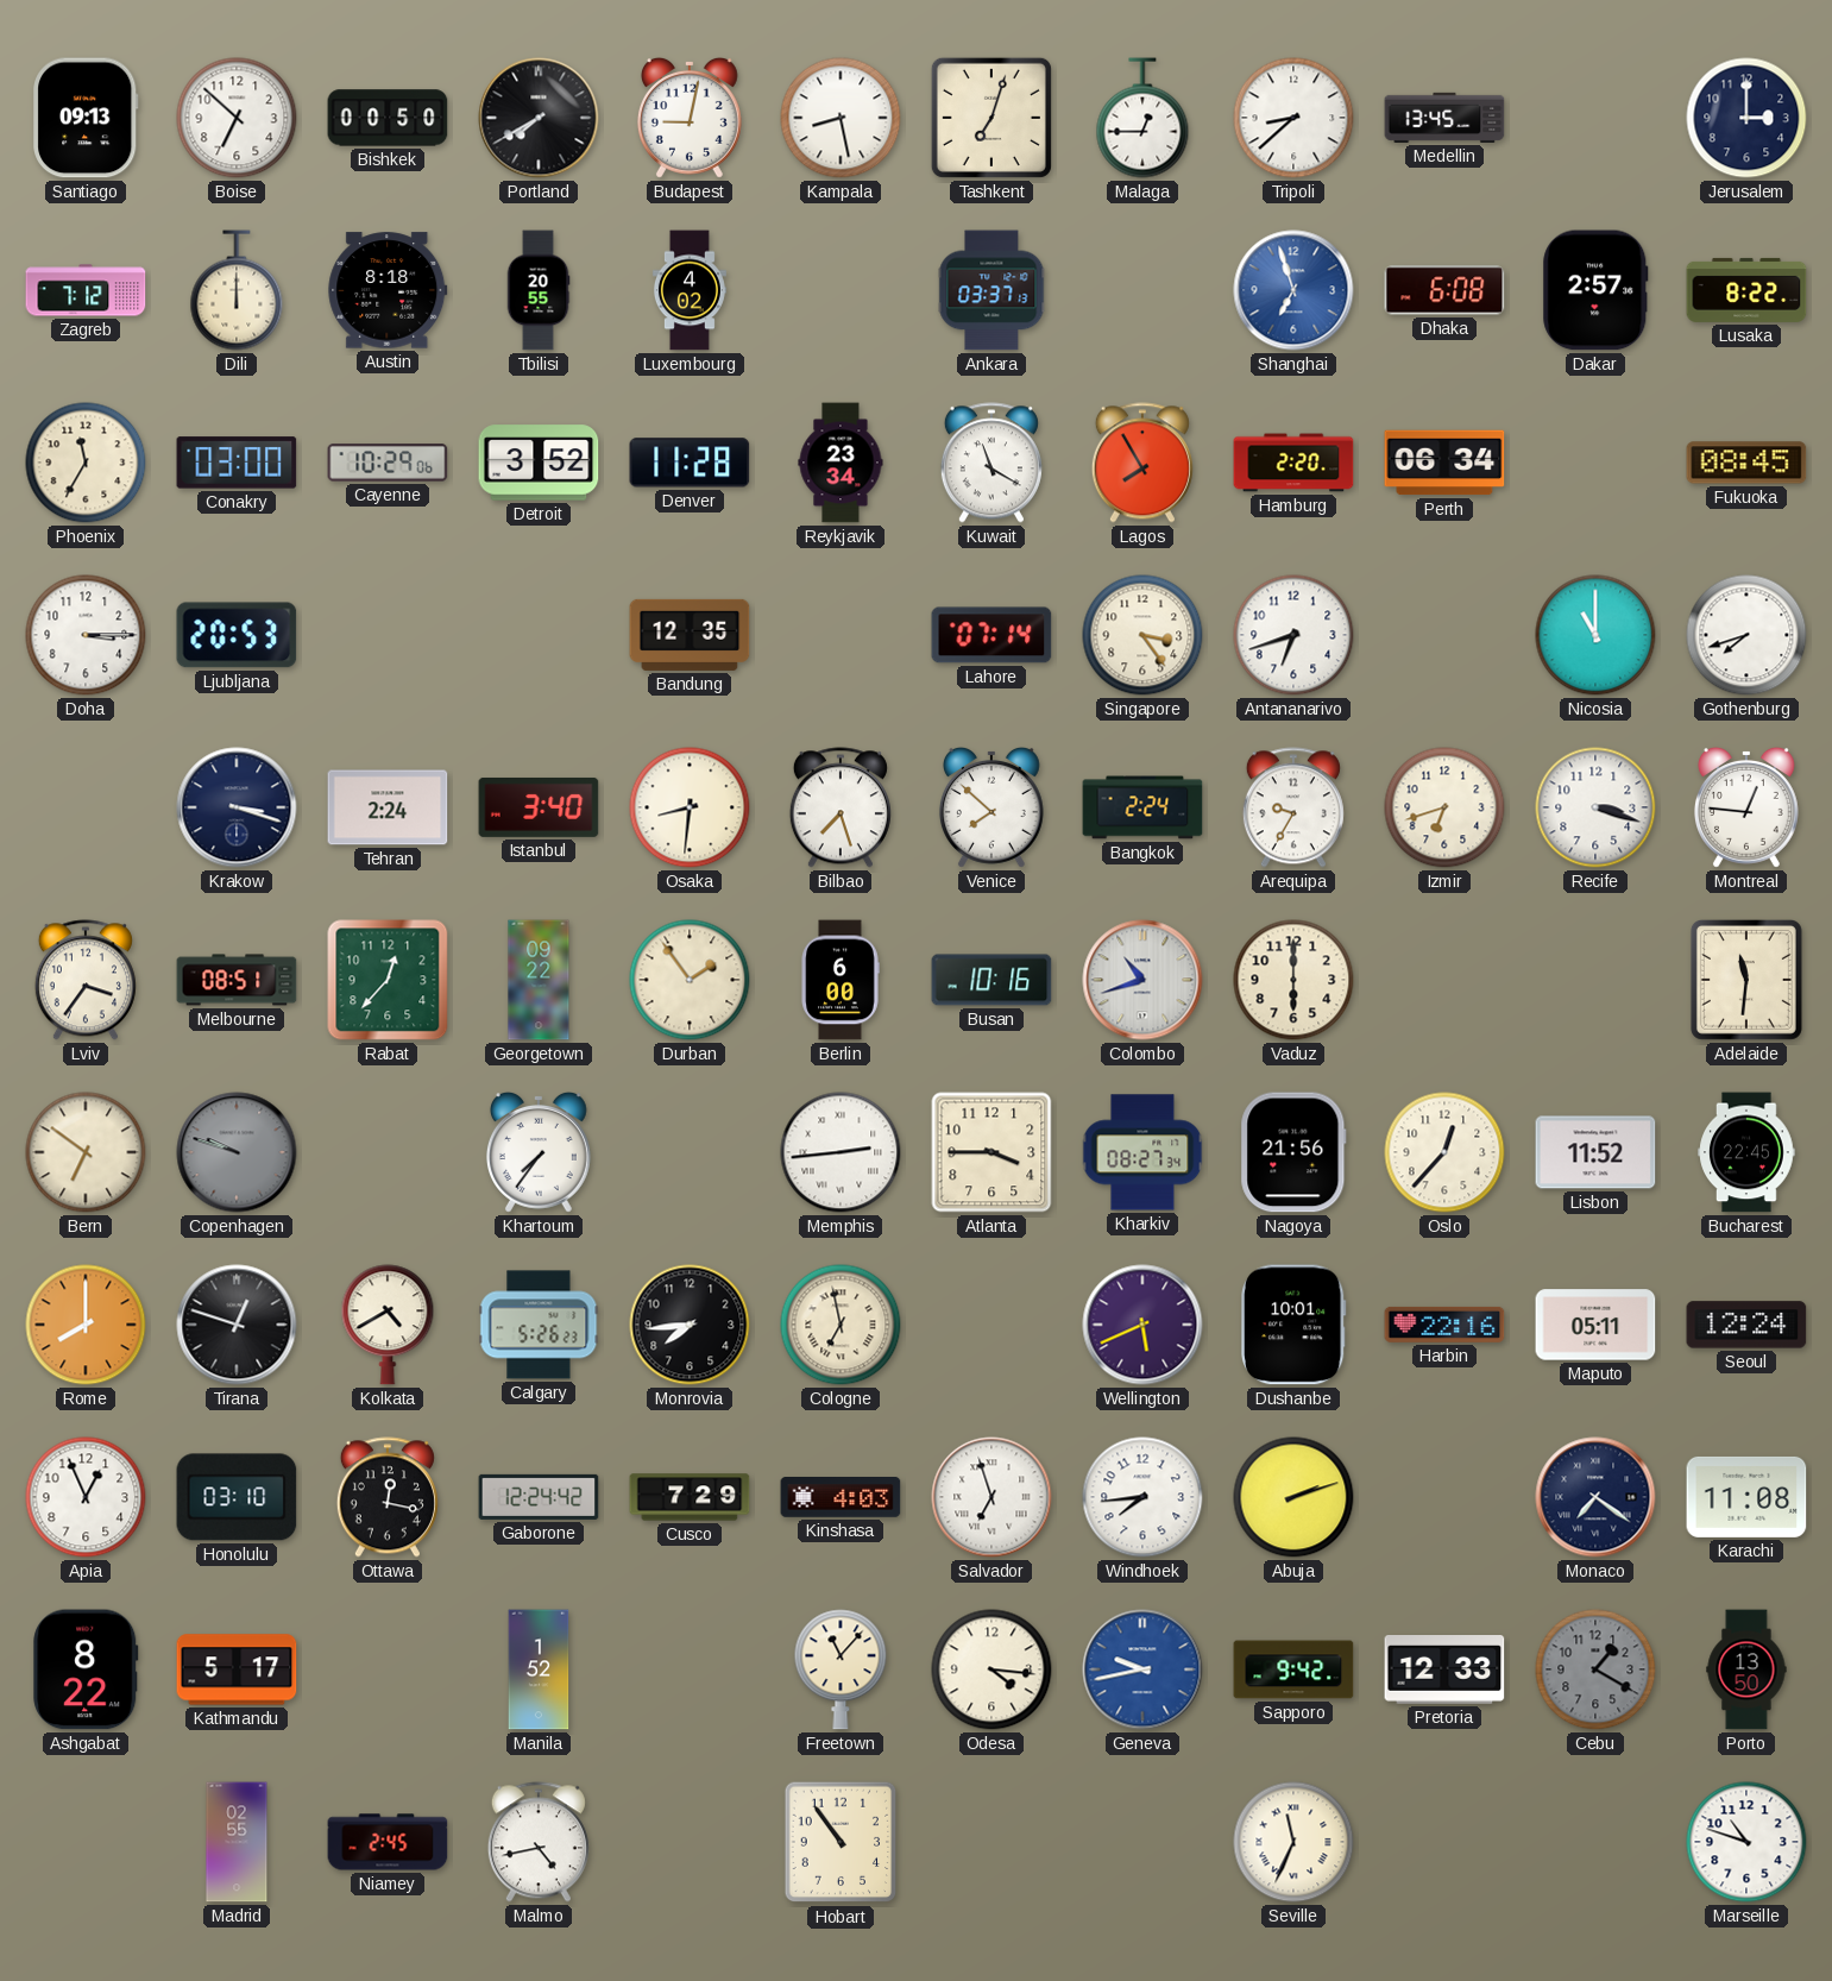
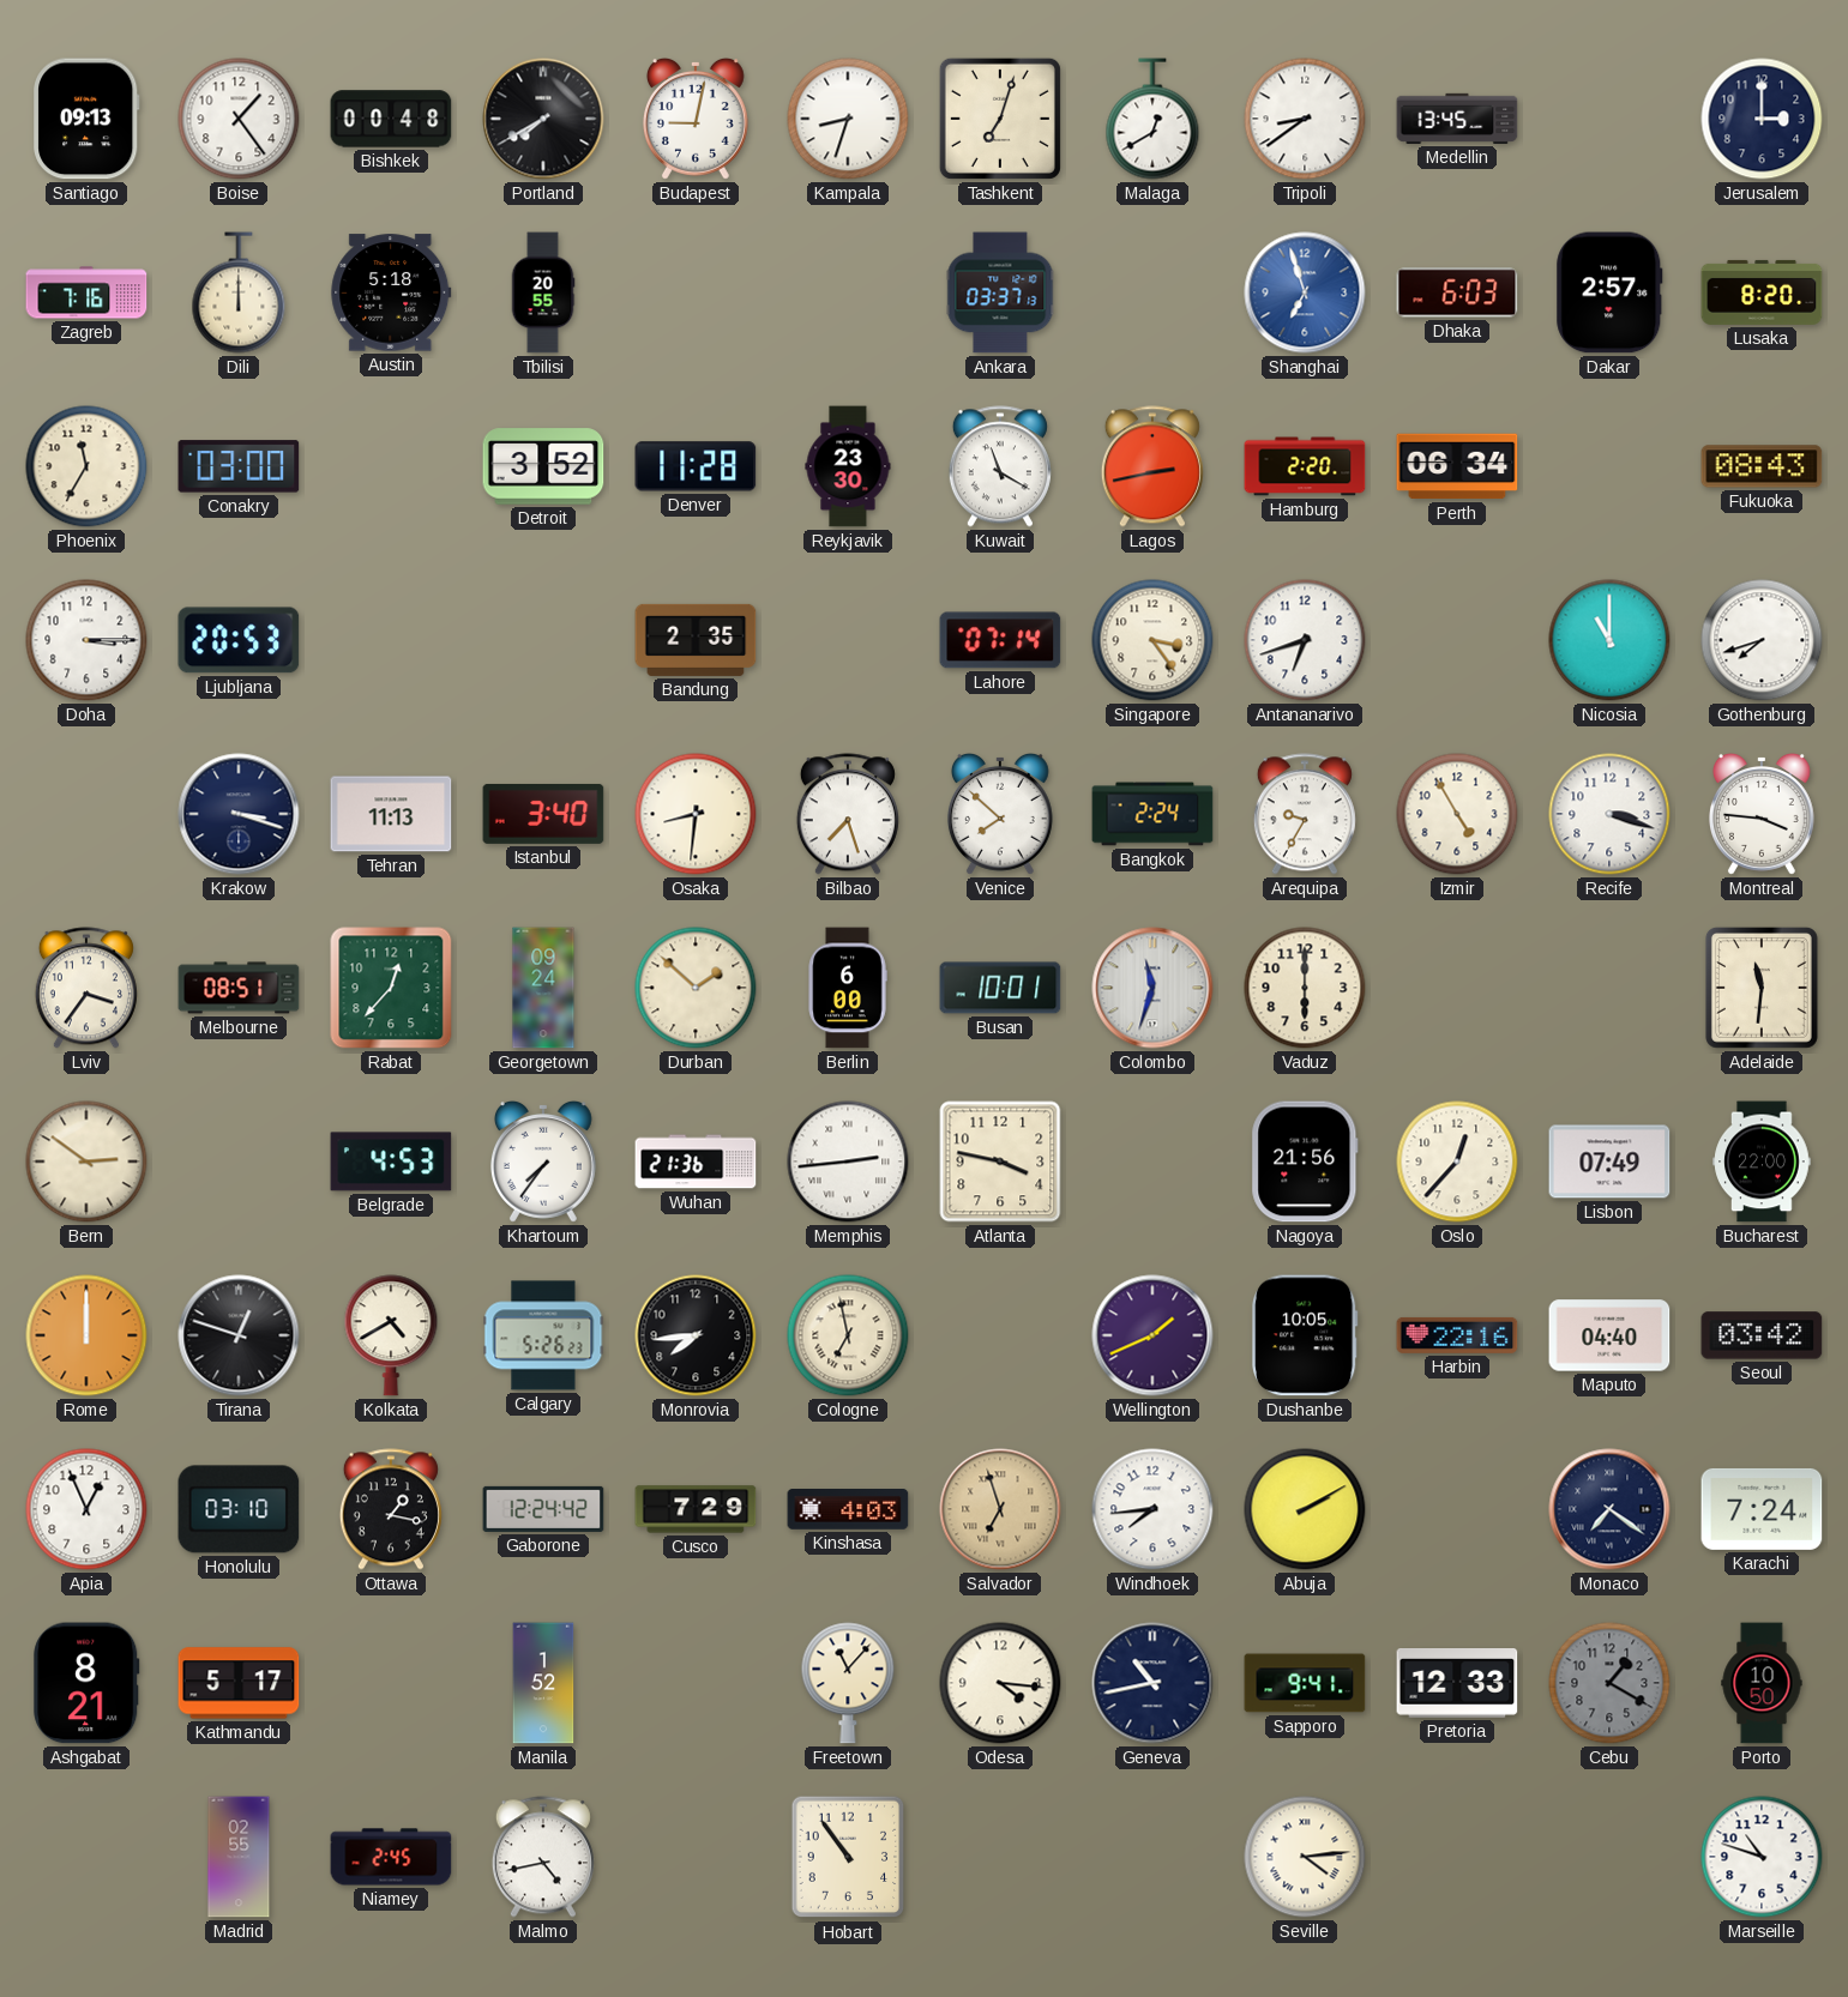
Boise: 6:52 -> 1:24
Bishkek: 00:50 -> 00:48
Kampala: 8:28 -> 8:33
Malaga: 12:45 -> 12:40
Tripoli: 8:38 -> 8:39
Zagreb: 7:12 -> 7:16
Austin: 8:18 -> 5:18
Luxembourg: 4:02 -> none
Dhaka: 6:08 -> 6:03
Lusaka: 8:22 -> 8:20
Cayenne: 10:29 -> none
Reykjavik: 23:34 -> 23:30
Lagos: 7:55 -> 2:43
Fukuoka: 08:45 -> 08:43
Bandung: 12:35 -> 2:35
Tehran: 2:24 -> 11:13
Izmir: 6:42 -> 4:55
Montreal: 12:46 -> 3:46
Georgetown: 09:22 -> 09:24
Durban: 1:54 -> 1:52
Busan: 10:16 -> 10:01
Colombo: 10:42 -> 11:33
Bern: 6:51 -> 2:51
Copenhagen: 9:48 -> none
Belgrade: none -> 4:53
Wuhan: none -> 21:36
Atlanta: 3:45 -> 3:47
Kharkiv: 08:27 -> none
Lisbon: 11:52 -> 07:49
Bucharest: 22:45 -> 22:00
Rome: 8:00 -> 12:00
Wellington: 5:41 -> 1:41
Dushanbe: 10:01 -> 10:05
Maputo: 05:11 -> 04:40
Seoul: 12:24 -> 03:42
Ottawa: 12:17 -> 1:17
Salvador dial: white -> champagne
Abuja: 2:12 -> 2:10
Karachi: 11:08 -> 7:24
Ashgabat: 8:22 -> 8:21
Geneva: 9:43 -> 10:43
Geneva dial: blue -> navy
Sapporo: 9:42 -> 9:41
Porto: 13:50 -> 10:50
Seville: 11:34 -> 4:14
